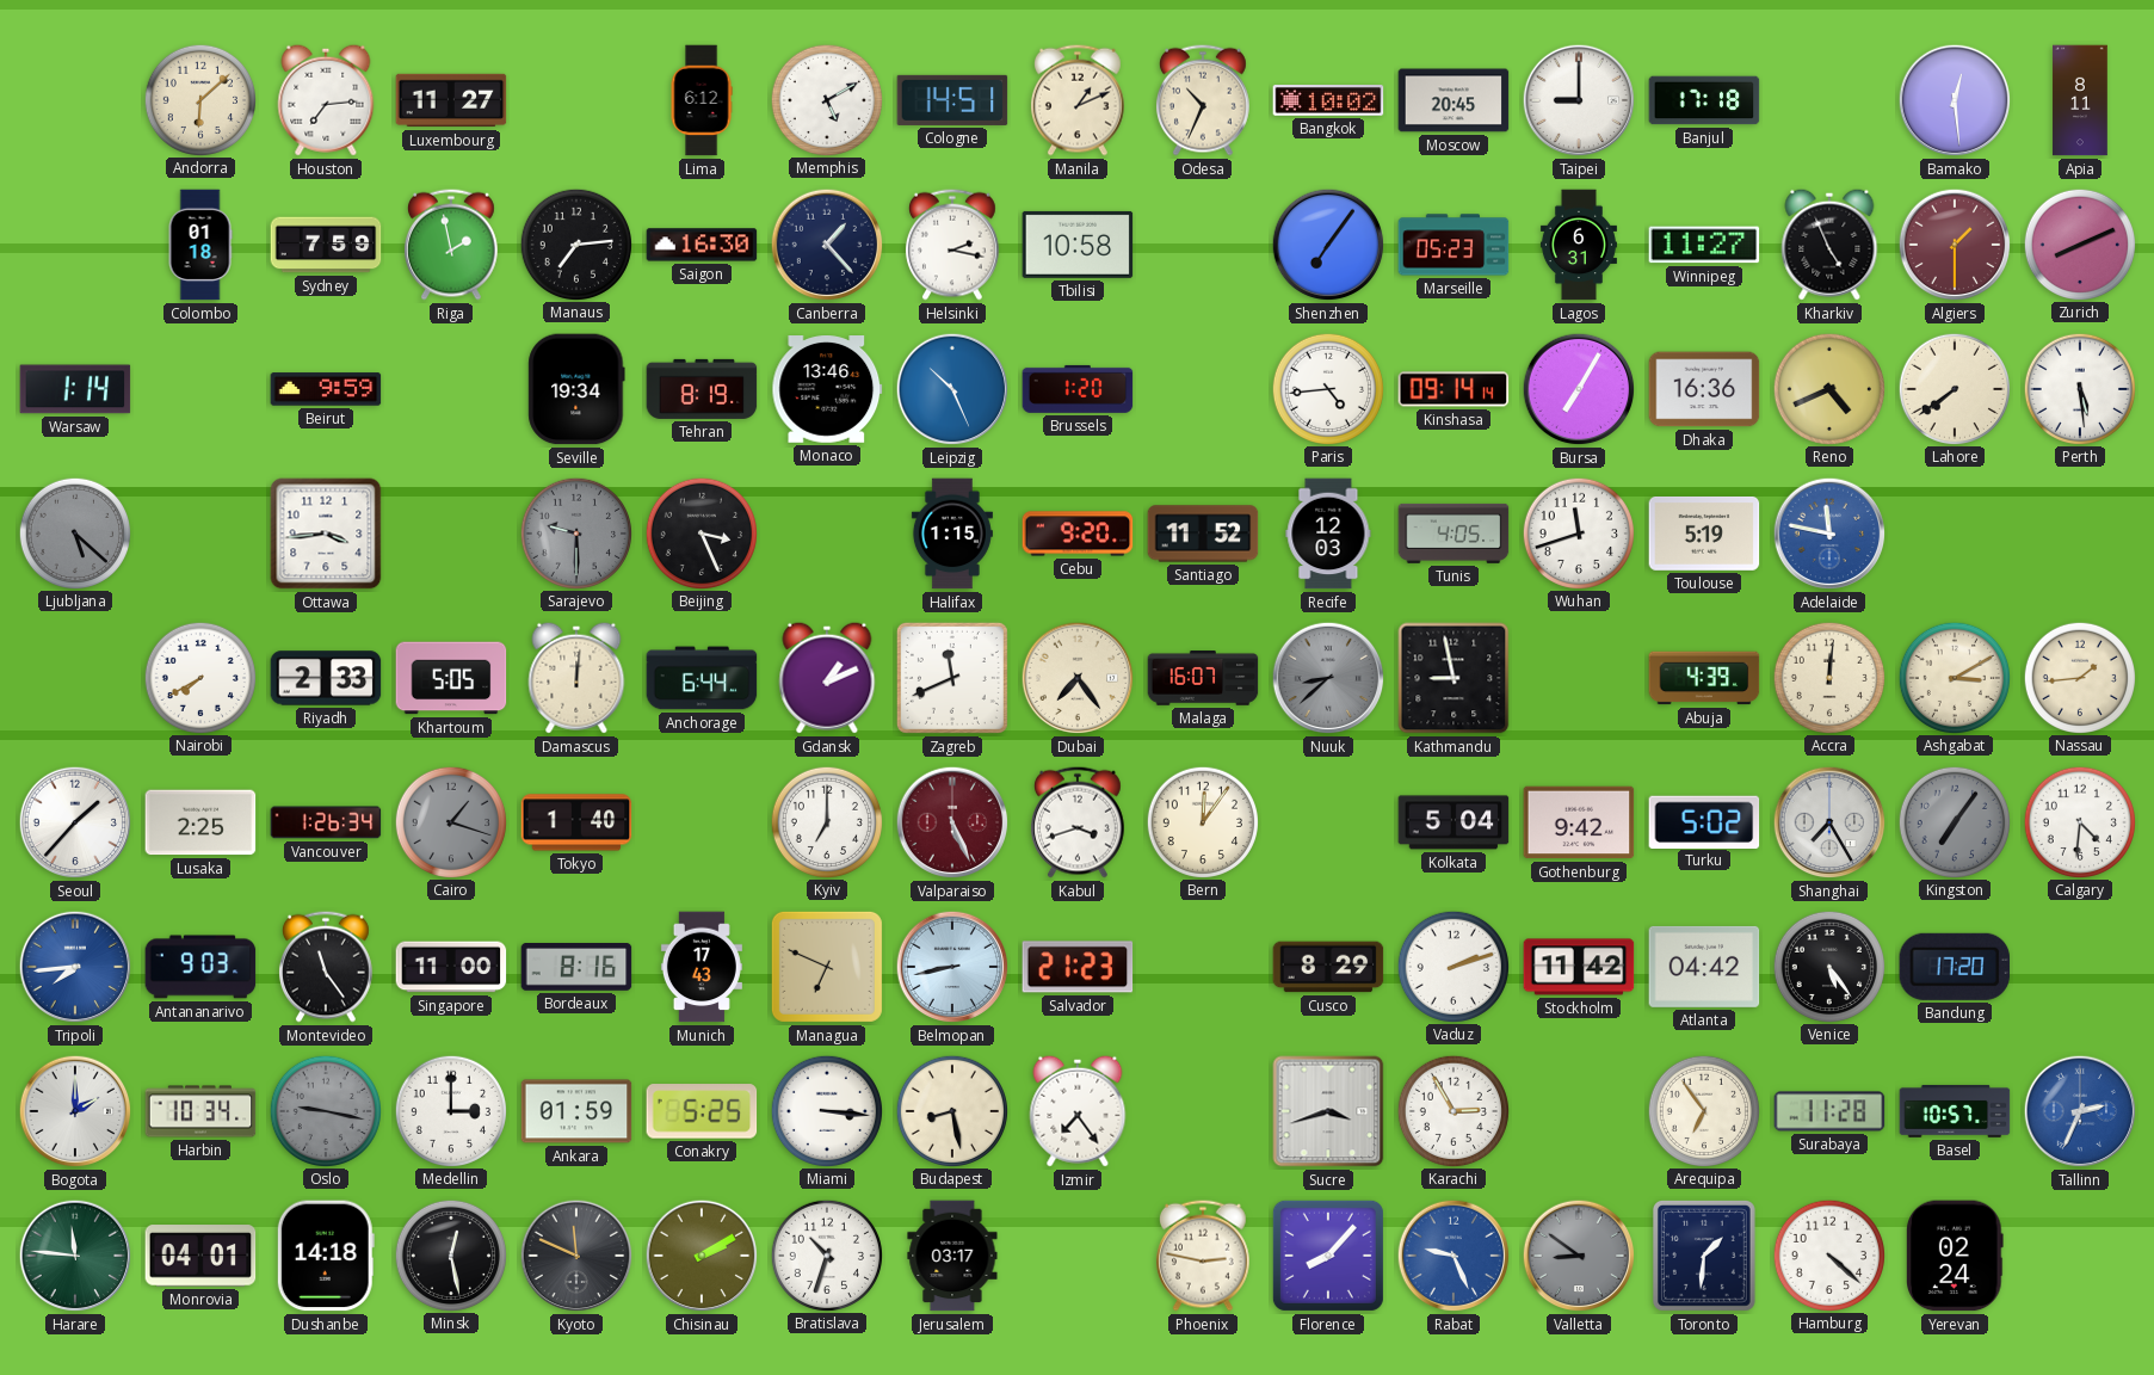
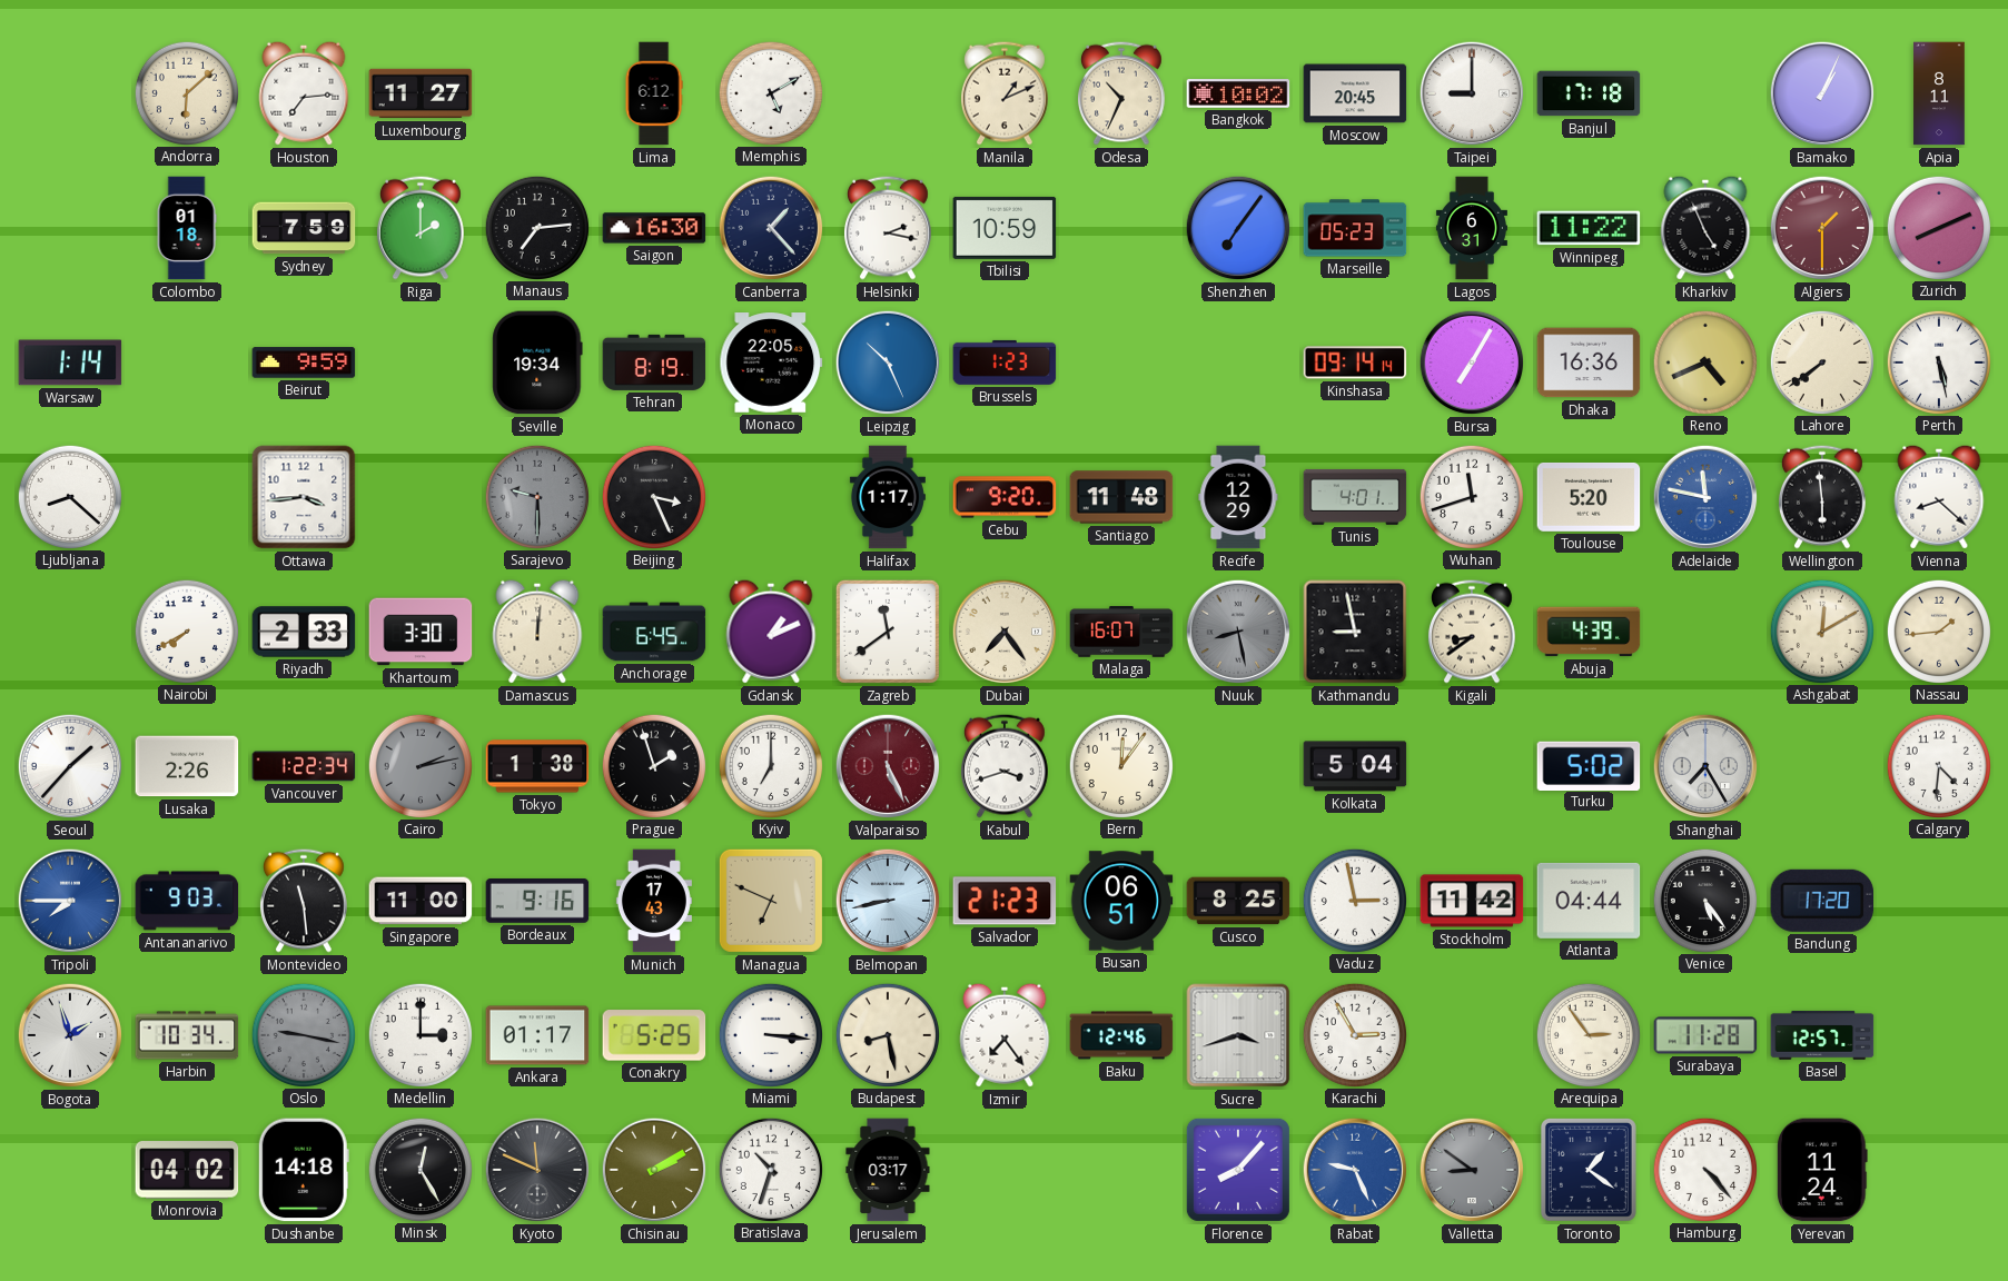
Cologne: 14:51 -> none
Bamako: 12:29 -> 1:04
Riga: 1:58 -> 2:00
Tbilisi: 10:58 -> 10:59
Winnipeg: 11:27 -> 11:22
Monaco: 13:46 -> 22:05
Brussels: 1:20 -> 1:23
Paris: 4:44 -> none
Perth: 5:29 -> 5:28
Ljubljana: 5:22 -> 8:22
Ljubljana dial: grey -> white
Halifax: 1:15 -> 1:17
Santiago: 11:52 -> 11:48
Recife: 12:03 -> 12:29
Tunis: 4:05 -> 4:01
Toulouse: 5:19 -> 5:20
Wellington: none -> 5:59
Vienna: none -> 8:22
Khartoum: 5:05 -> 3:30
Anchorage: 6:44 -> 6:45
Zagreb: 11:41 -> 11:39
Nuuk: 8:38 -> 8:28
Kigali: none -> 8:39
Accra: 12:01 -> none
Ashgabat: 3:10 -> 12:10
Lusaka: 2:25 -> 2:26
Vancouver: 1:26 -> 1:22
Cairo: 1:18 -> 2:13
Tokyo: 1:40 -> 1:38
Prague: none -> 1:57
Gothenburg: 9:42 -> none
Kingston: 7:06 -> none
Tripoli: 7:44 -> 7:45
Montevideo: 11:24 -> 11:29
Bordeaux: 8:16 -> 9:16
Busan: none -> 06:51
Cusco: 8:29 -> 8:25
Vaduz: 2:12 -> 2:58
Atlanta: 04:42 -> 04:44
Bogota: 2:00 -> 1:57
Ankara: 01:59 -> 01:17
Baku: none -> 12:46
Arequipa: 6:54 -> 2:54
Basel: 10:57 -> 12:57
Tallinn: 2:34 -> none
Harare: 11:46 -> none
Monrovia: 04:01 -> 04:02
Minsk: 12:28 -> 12:25
Phoenix: 2:47 -> none
Toronto: 1:31 -> 1:21
Hamburg: 4:22 -> 4:23
Yerevan: 02:24 -> 11:24
